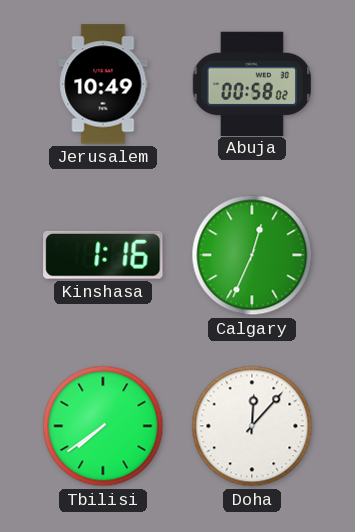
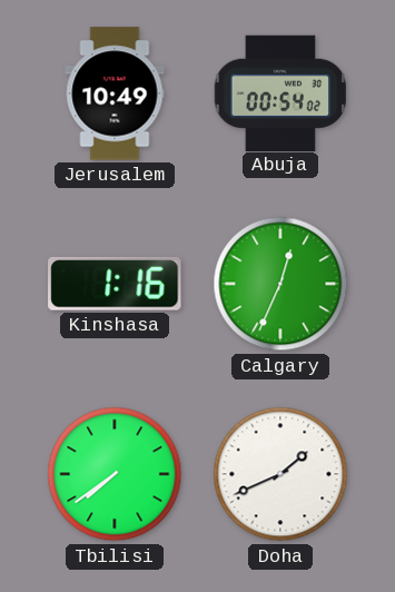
Abuja: 00:58 -> 00:54
Doha: 12:07 -> 1:41
